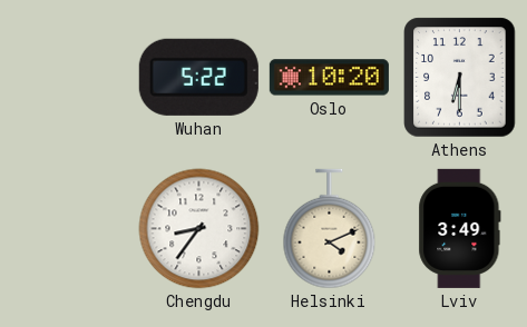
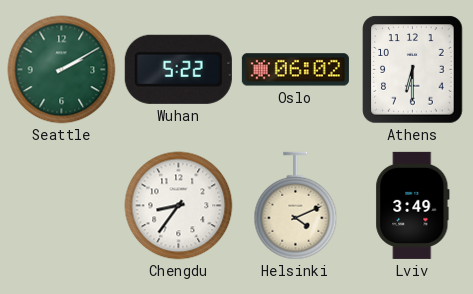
Seattle: none -> 2:10
Oslo: 10:20 -> 06:02
